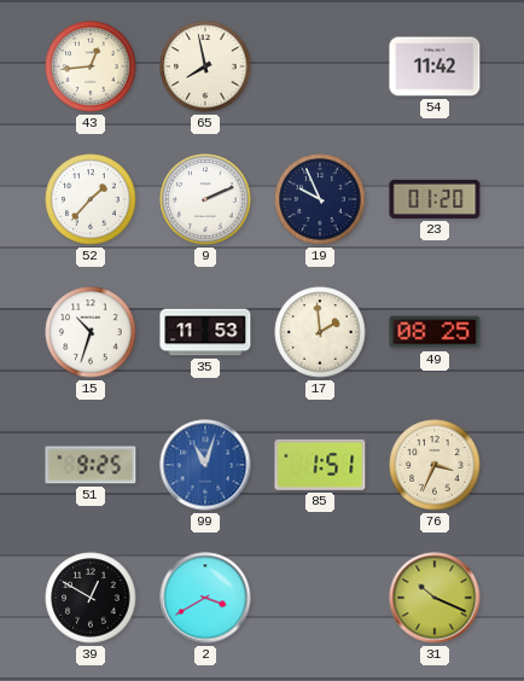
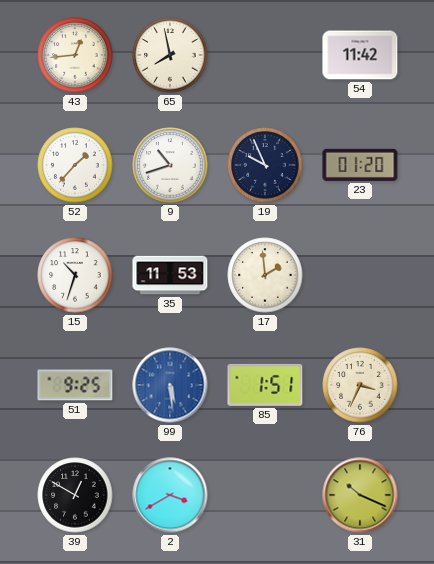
9: 2:11 -> 10:42
49: 08:25 -> none
99: 11:03 -> 5:29
